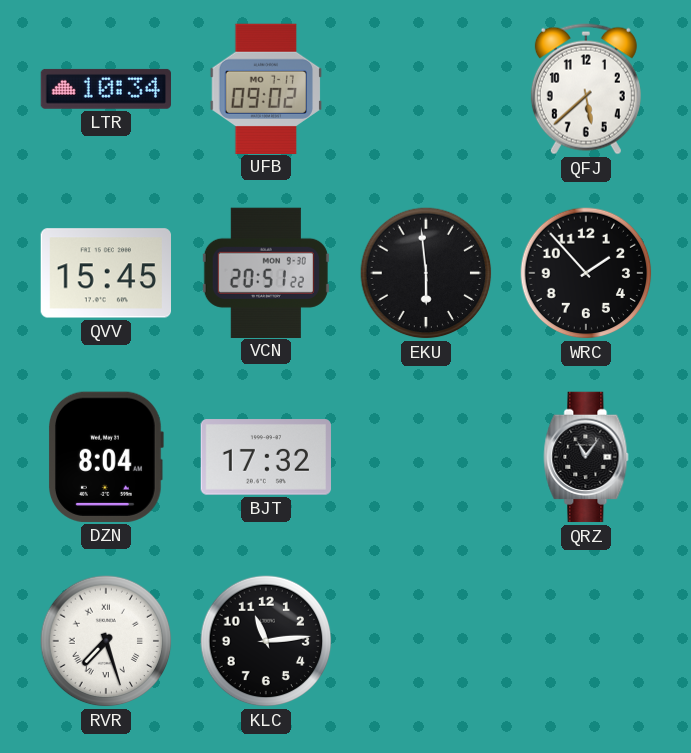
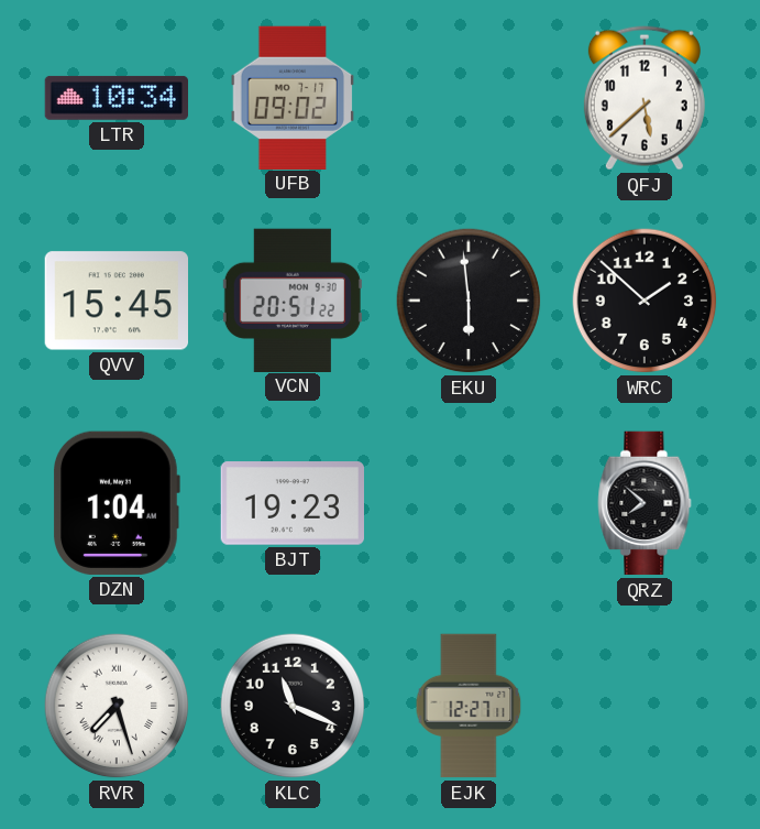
WRC: 1:53 -> 1:52
DZN: 8:04 -> 1:04
BJT: 17:32 -> 19:23
QRZ: 11:06 -> 7:52
KLC: 11:14 -> 11:19
EJK: none -> 12:27
